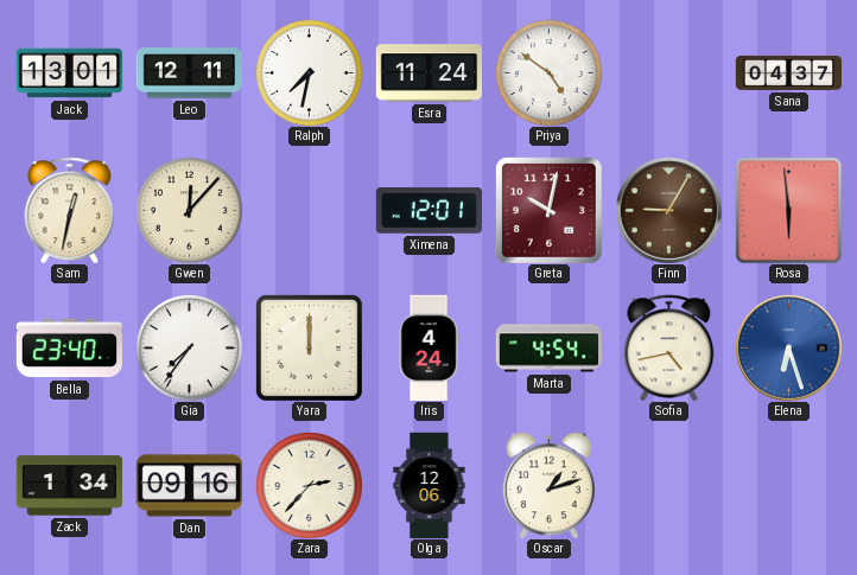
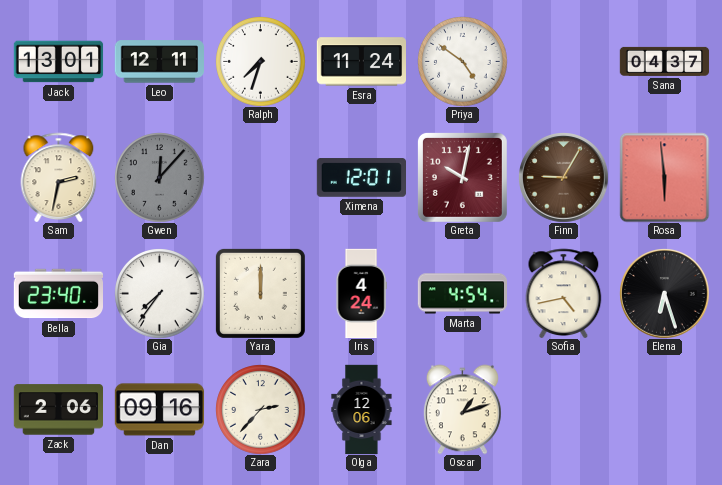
Ralph: 7:32 -> 7:33
Sam: 12:32 -> 2:32
Gwen dial: cream -> grey
Elena dial: blue -> black
Zack: 1:34 -> 2:06
